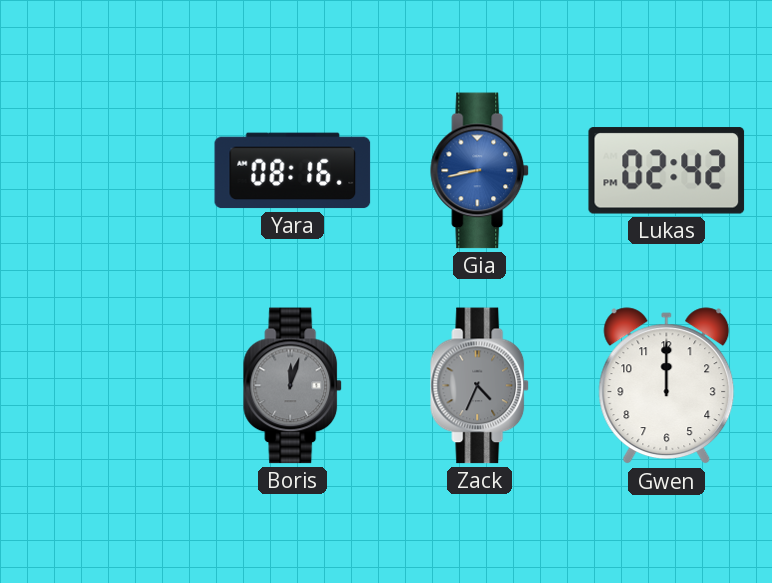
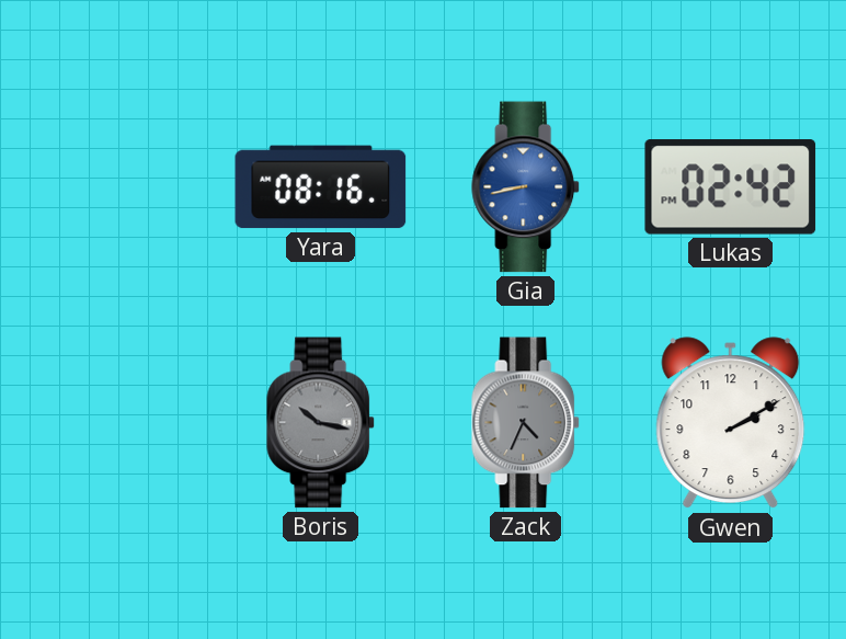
Boris: 12:03 -> 10:17
Gwen: 12:00 -> 2:10
